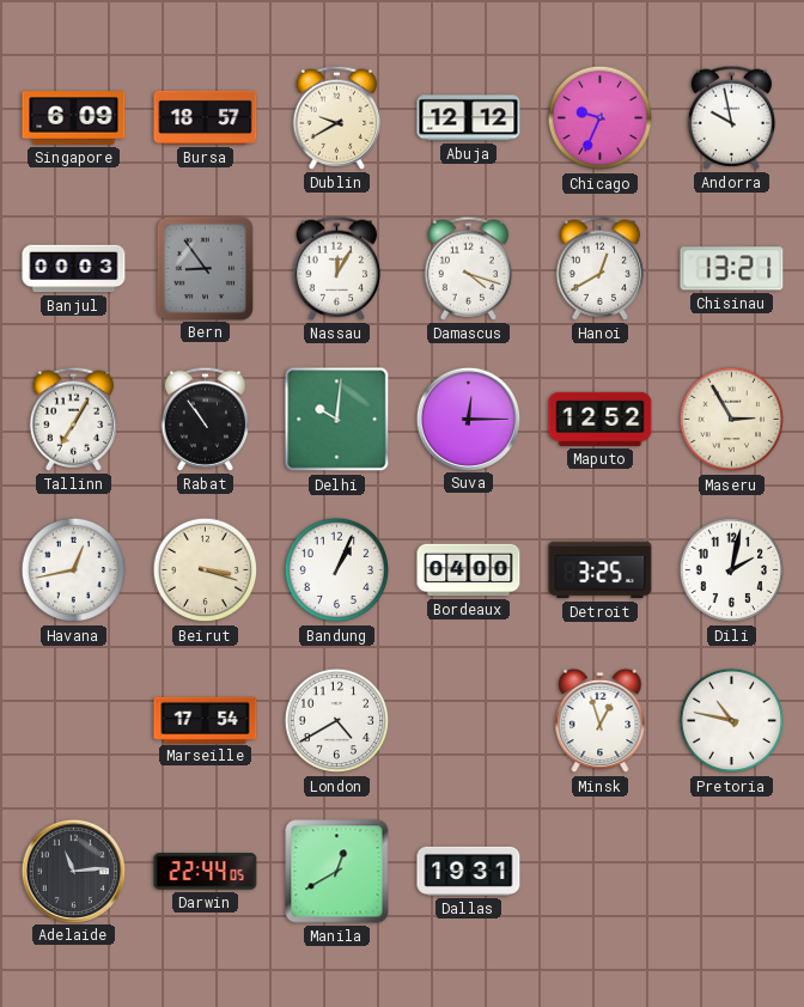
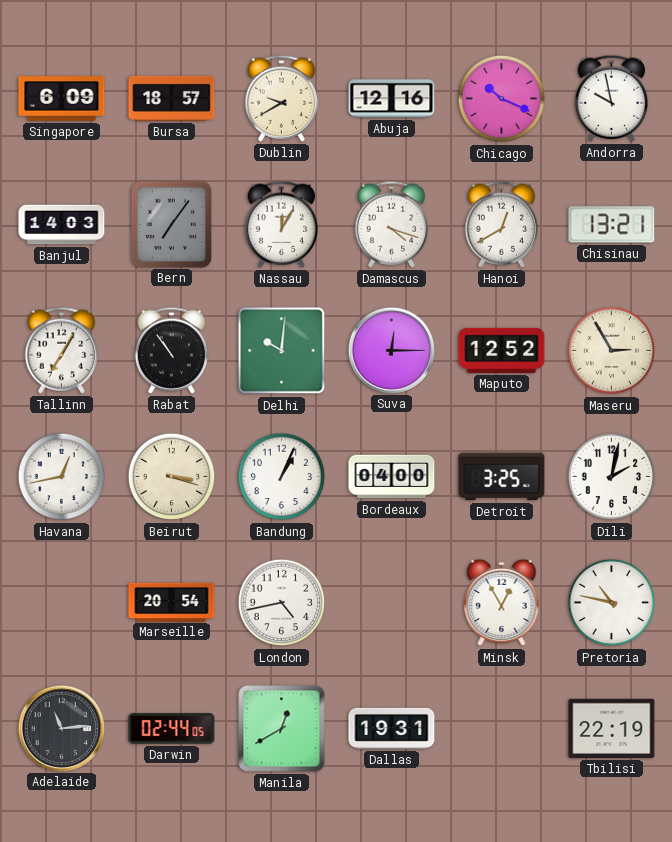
Abuja: 12:12 -> 12:16
Chicago: 9:34 -> 10:19
Banjul: 00:03 -> 14:03
Bern: 8:54 -> 7:06
Marseille: 17:54 -> 20:54
London: 4:40 -> 4:43
Minsk: 12:57 -> 12:55
Darwin: 22:44 -> 02:44
Tbilisi: none -> 22:19
